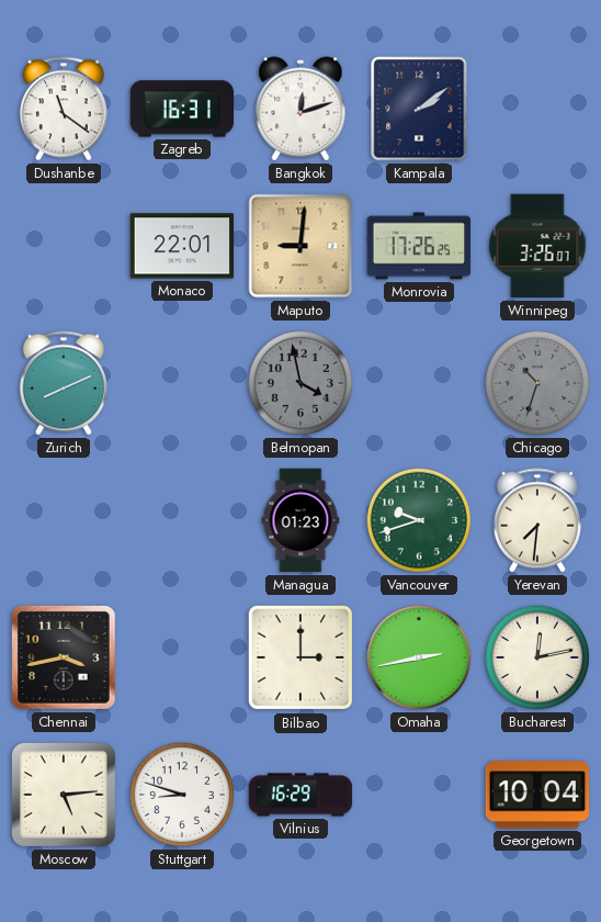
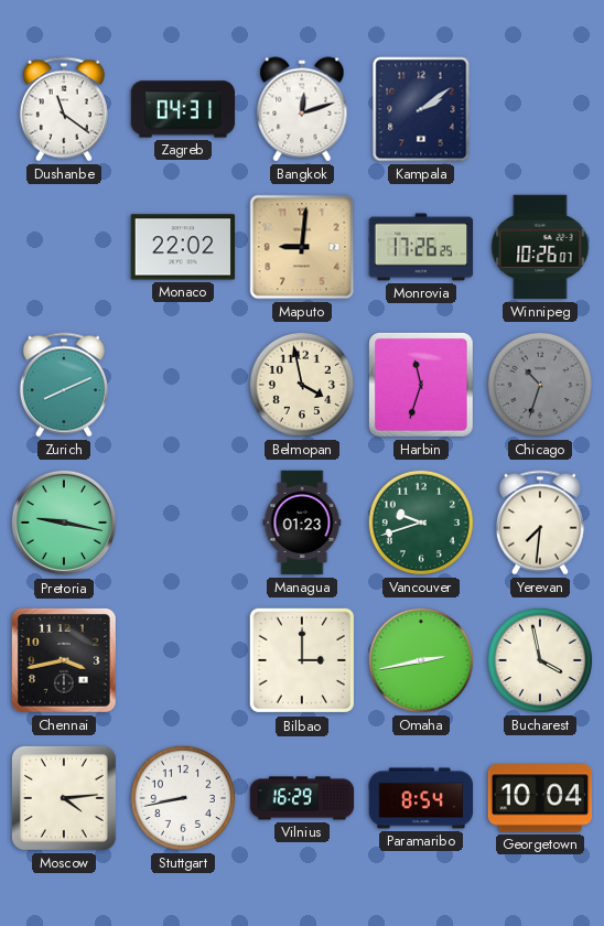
Zagreb: 16:31 -> 04:31
Monaco: 22:01 -> 22:02
Winnipeg: 3:26 -> 10:26
Belmopan dial: grey -> cream
Harbin: none -> 11:33
Pretoria: none -> 9:17
Bucharest: 12:13 -> 3:58
Moscow: 5:14 -> 4:14
Stuttgart: 8:48 -> 8:43
Paramaribo: none -> 8:54
